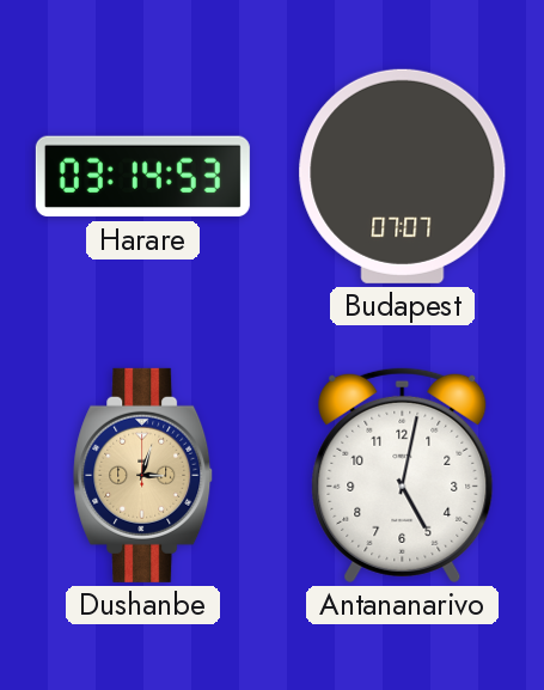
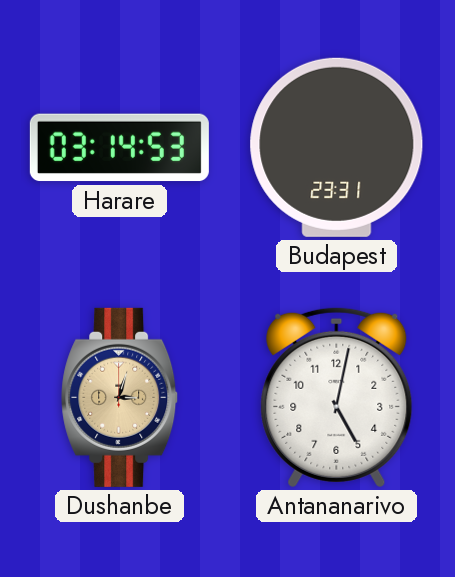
Budapest: 07:07 -> 23:31
